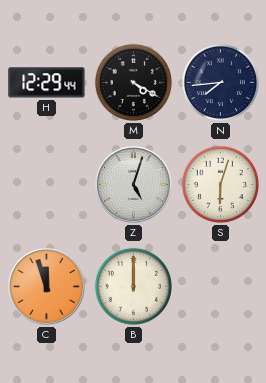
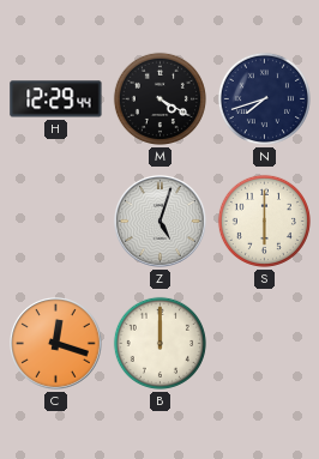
N: 7:44 -> 7:42
S: 6:03 -> 6:00
C: 11:57 -> 12:18
